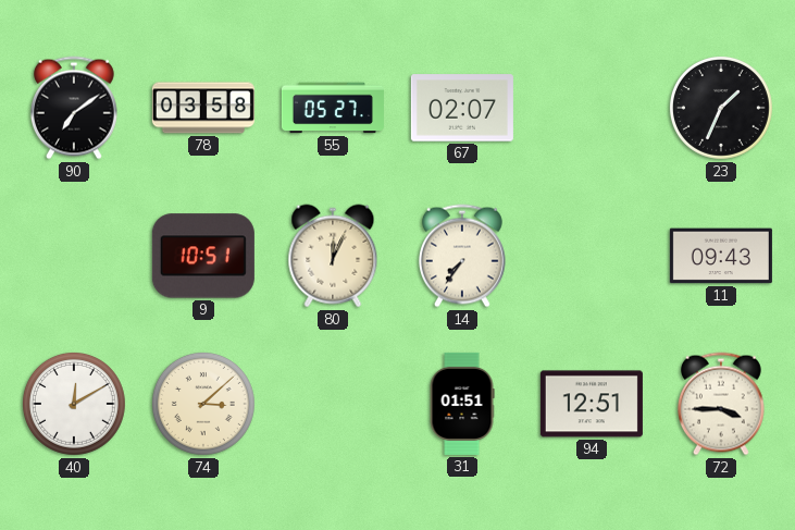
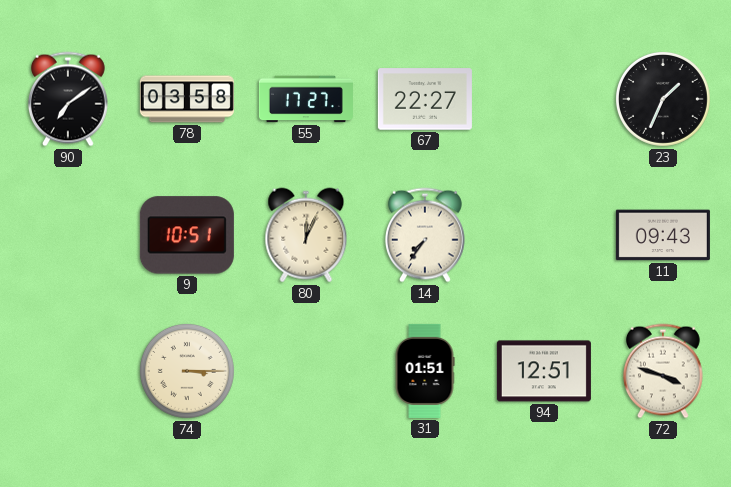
55: 05:27 -> 17:27
67: 02:07 -> 22:27
40: 12:10 -> none
74: 3:08 -> 3:15
72: 3:45 -> 3:48
